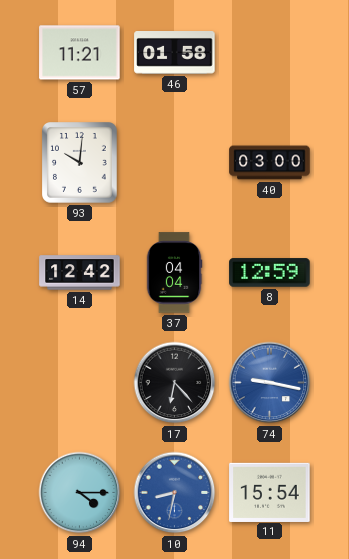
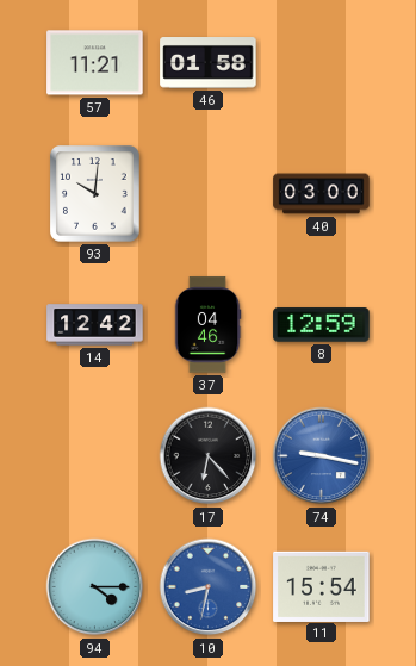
37: 04:04 -> 04:46
